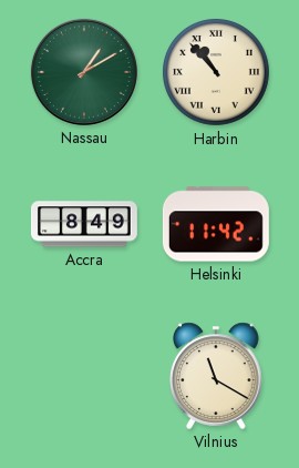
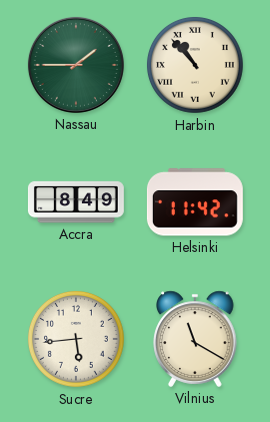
Nassau: 1:10 -> 1:45
Sucre: none -> 5:44
